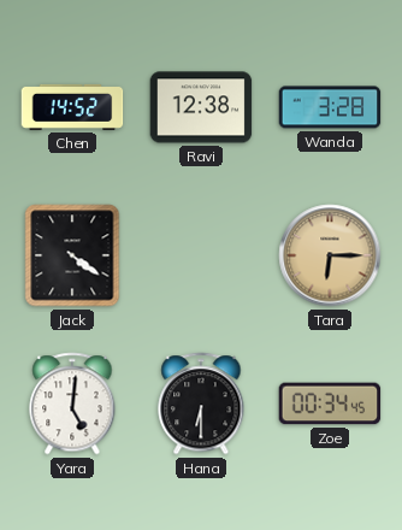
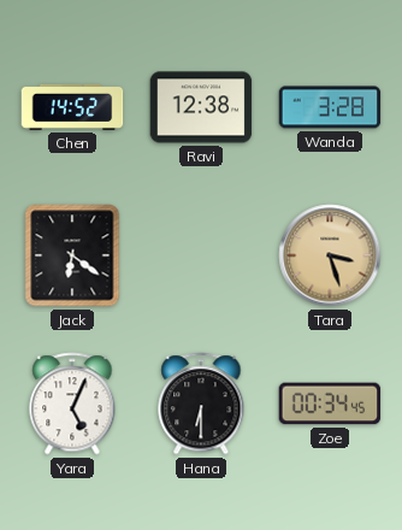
Jack: 4:21 -> 6:21
Tara: 6:15 -> 3:27
Yara: 5:01 -> 5:04
